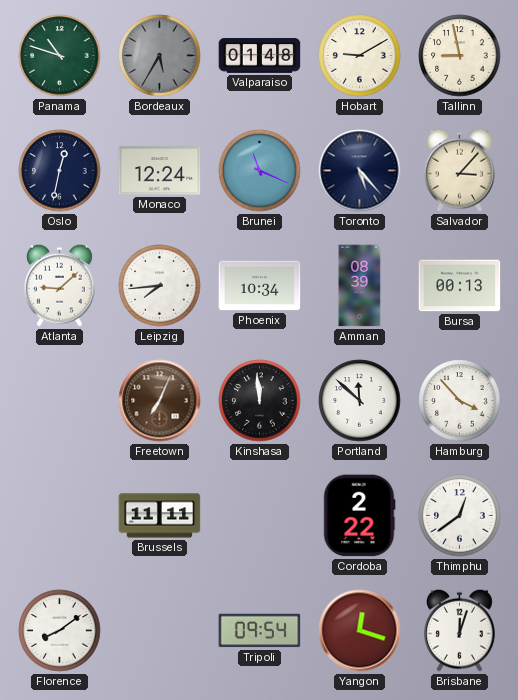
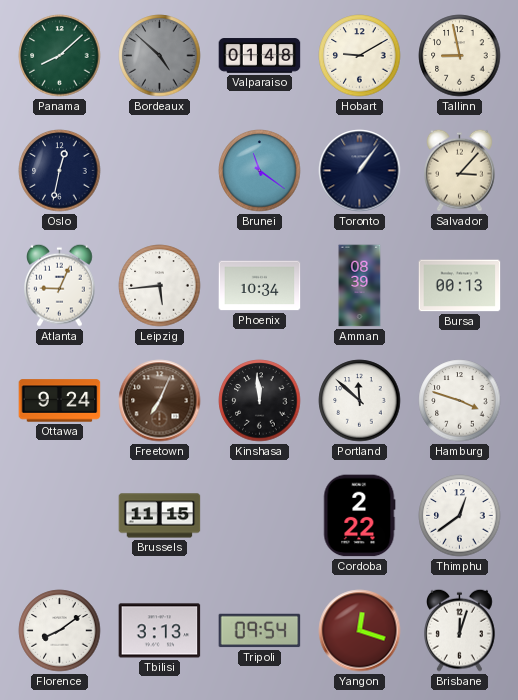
Panama: 10:48 -> 8:08
Bordeaux: 5:35 -> 4:52
Monaco: 12:24 -> none
Brunei: 11:19 -> 11:21
Toronto: 5:23 -> 1:06
Atlanta: 9:08 -> 9:04
Leipzig: 7:44 -> 5:44
Ottawa: none -> 9:24
Hamburg: 3:53 -> 3:48
Brussels: 11:11 -> 11:15
Tbilisi: none -> 3:13
